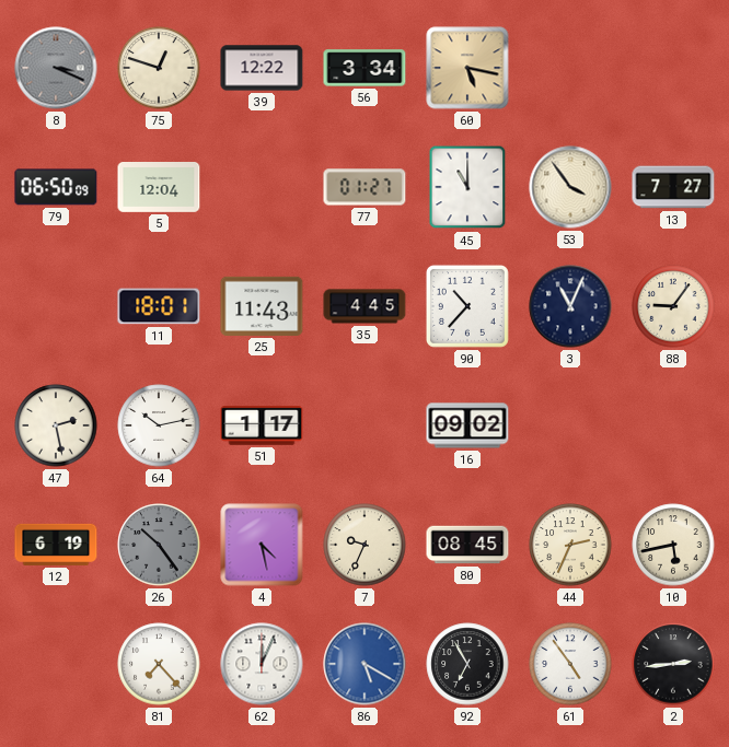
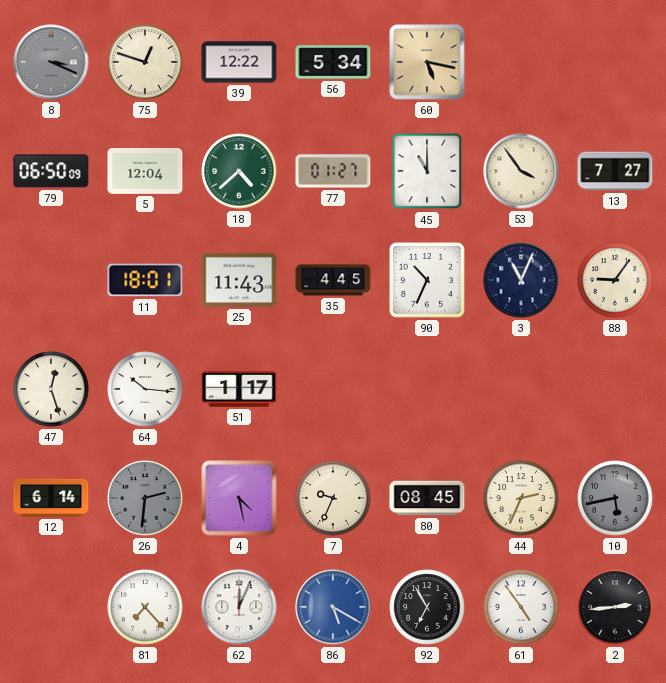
56: 3:34 -> 5:34
18: none -> 4:38
90: 10:37 -> 10:34
47: 2:28 -> 12:27
64: 10:13 -> 10:16
16: 09:02 -> none
12: 6:19 -> 6:14
26: 10:24 -> 2:31
10 dial: cream -> grey
